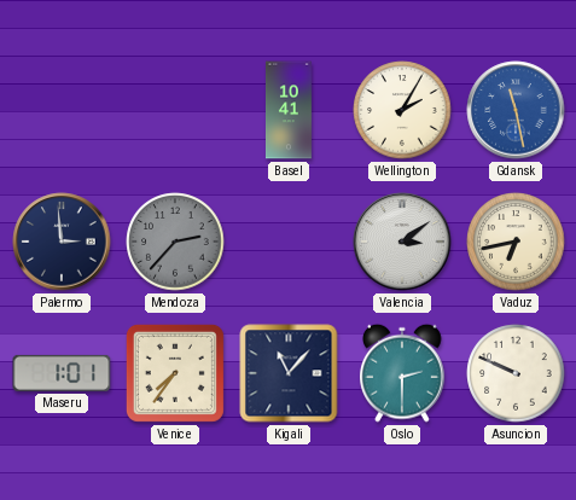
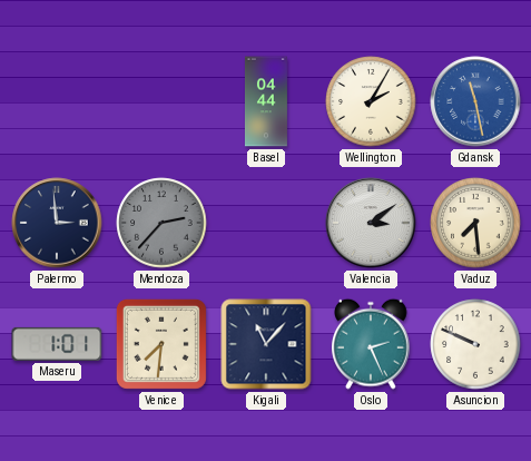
Basel: 10:41 -> 04:44
Vaduz: 6:43 -> 7:29
Venice: 7:36 -> 7:31
Oslo: 2:30 -> 2:26
